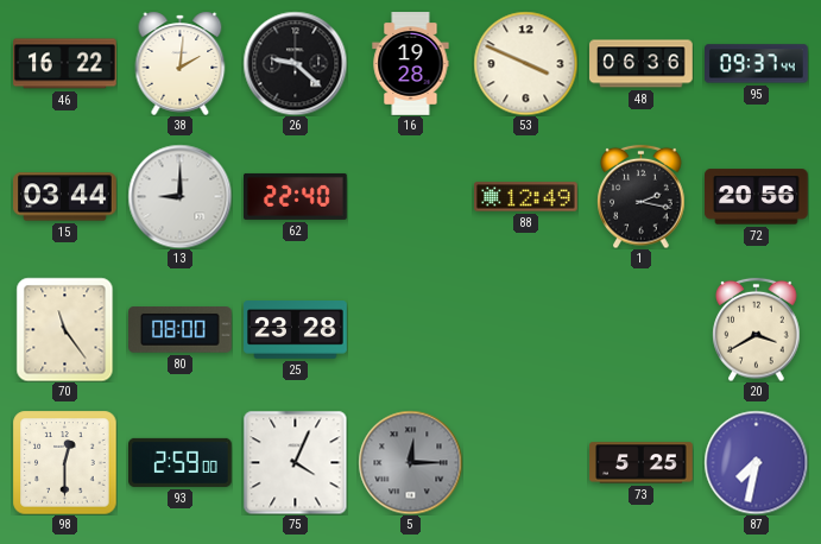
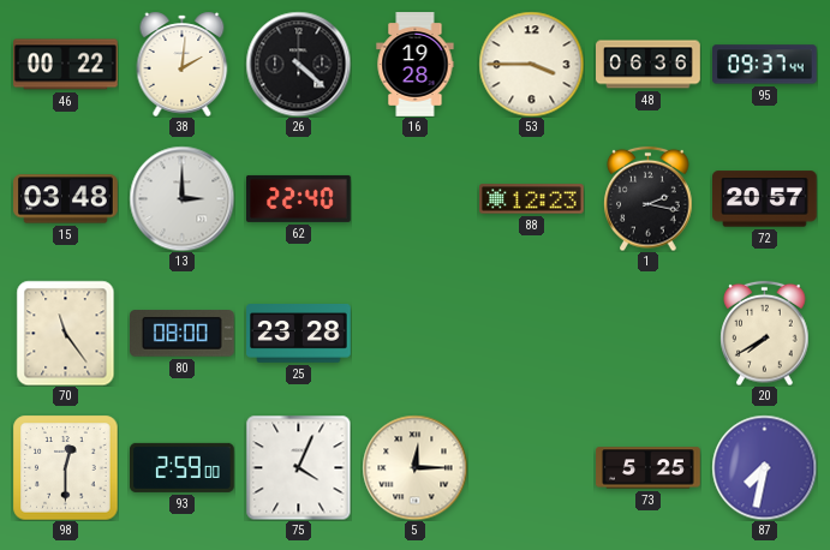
46: 16:22 -> 00:22
26: 9:22 -> 4:22
53: 3:49 -> 3:45
15: 03:44 -> 03:48
13: 9:00 -> 3:00
88: 12:49 -> 12:23
72: 20:56 -> 20:57
20: 3:40 -> 7:40
5 dial: grey -> cream
